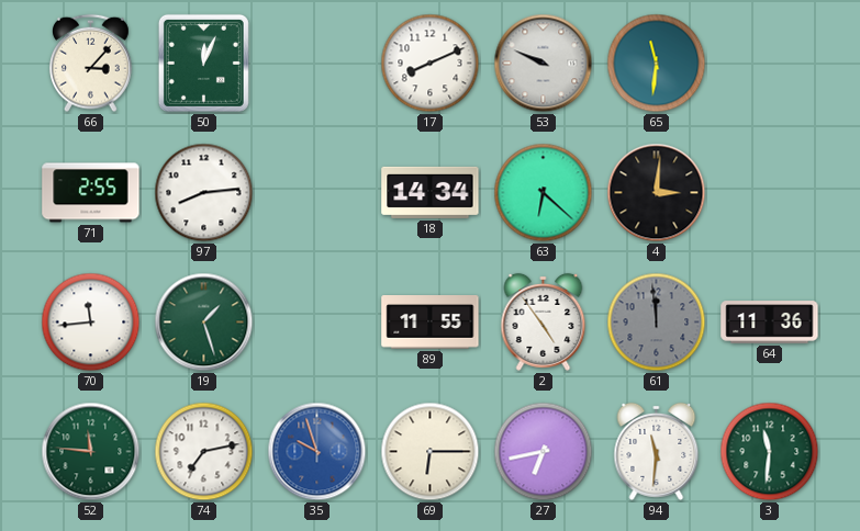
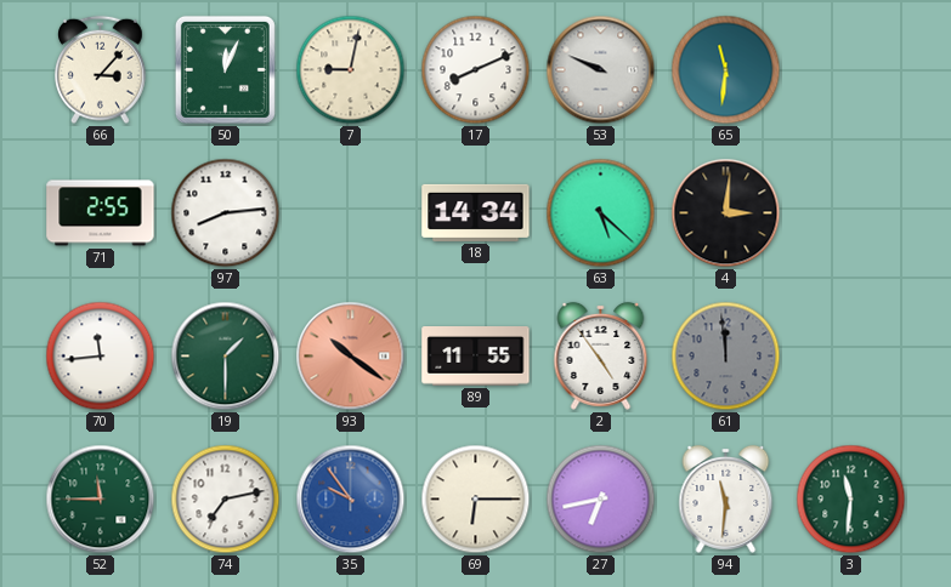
7: none -> 9:02
63: 6:22 -> 5:22
19: 1:27 -> 1:30
93: none -> 10:21
64: 11:36 -> none
52: 11:46 -> 11:45
35: 9:57 -> 9:54
